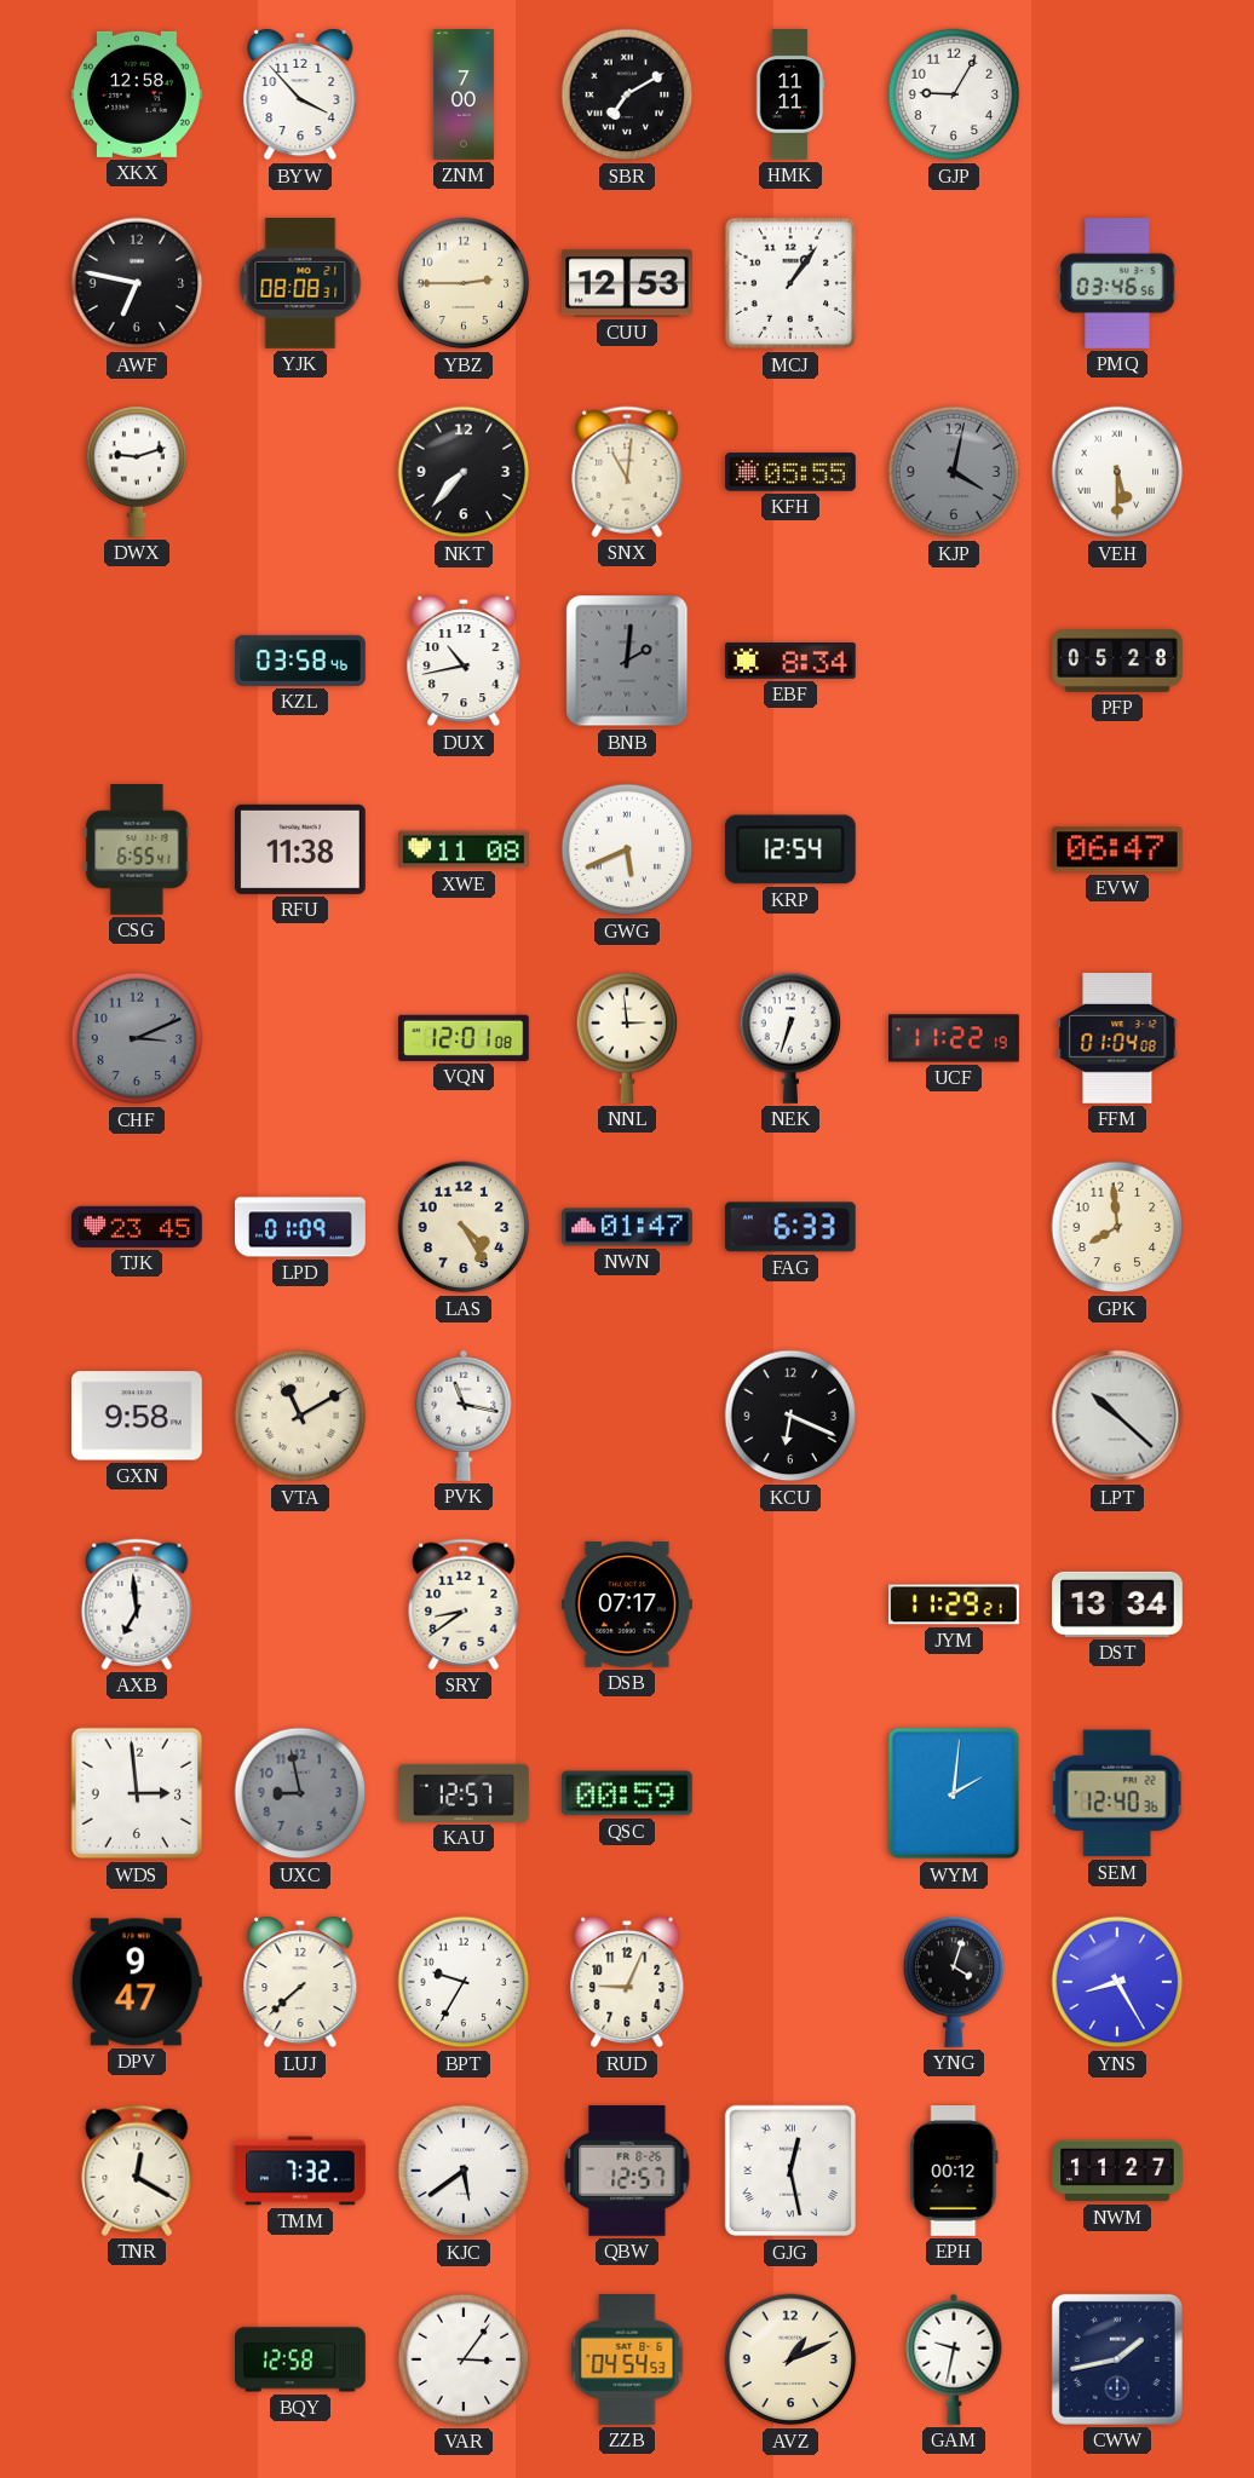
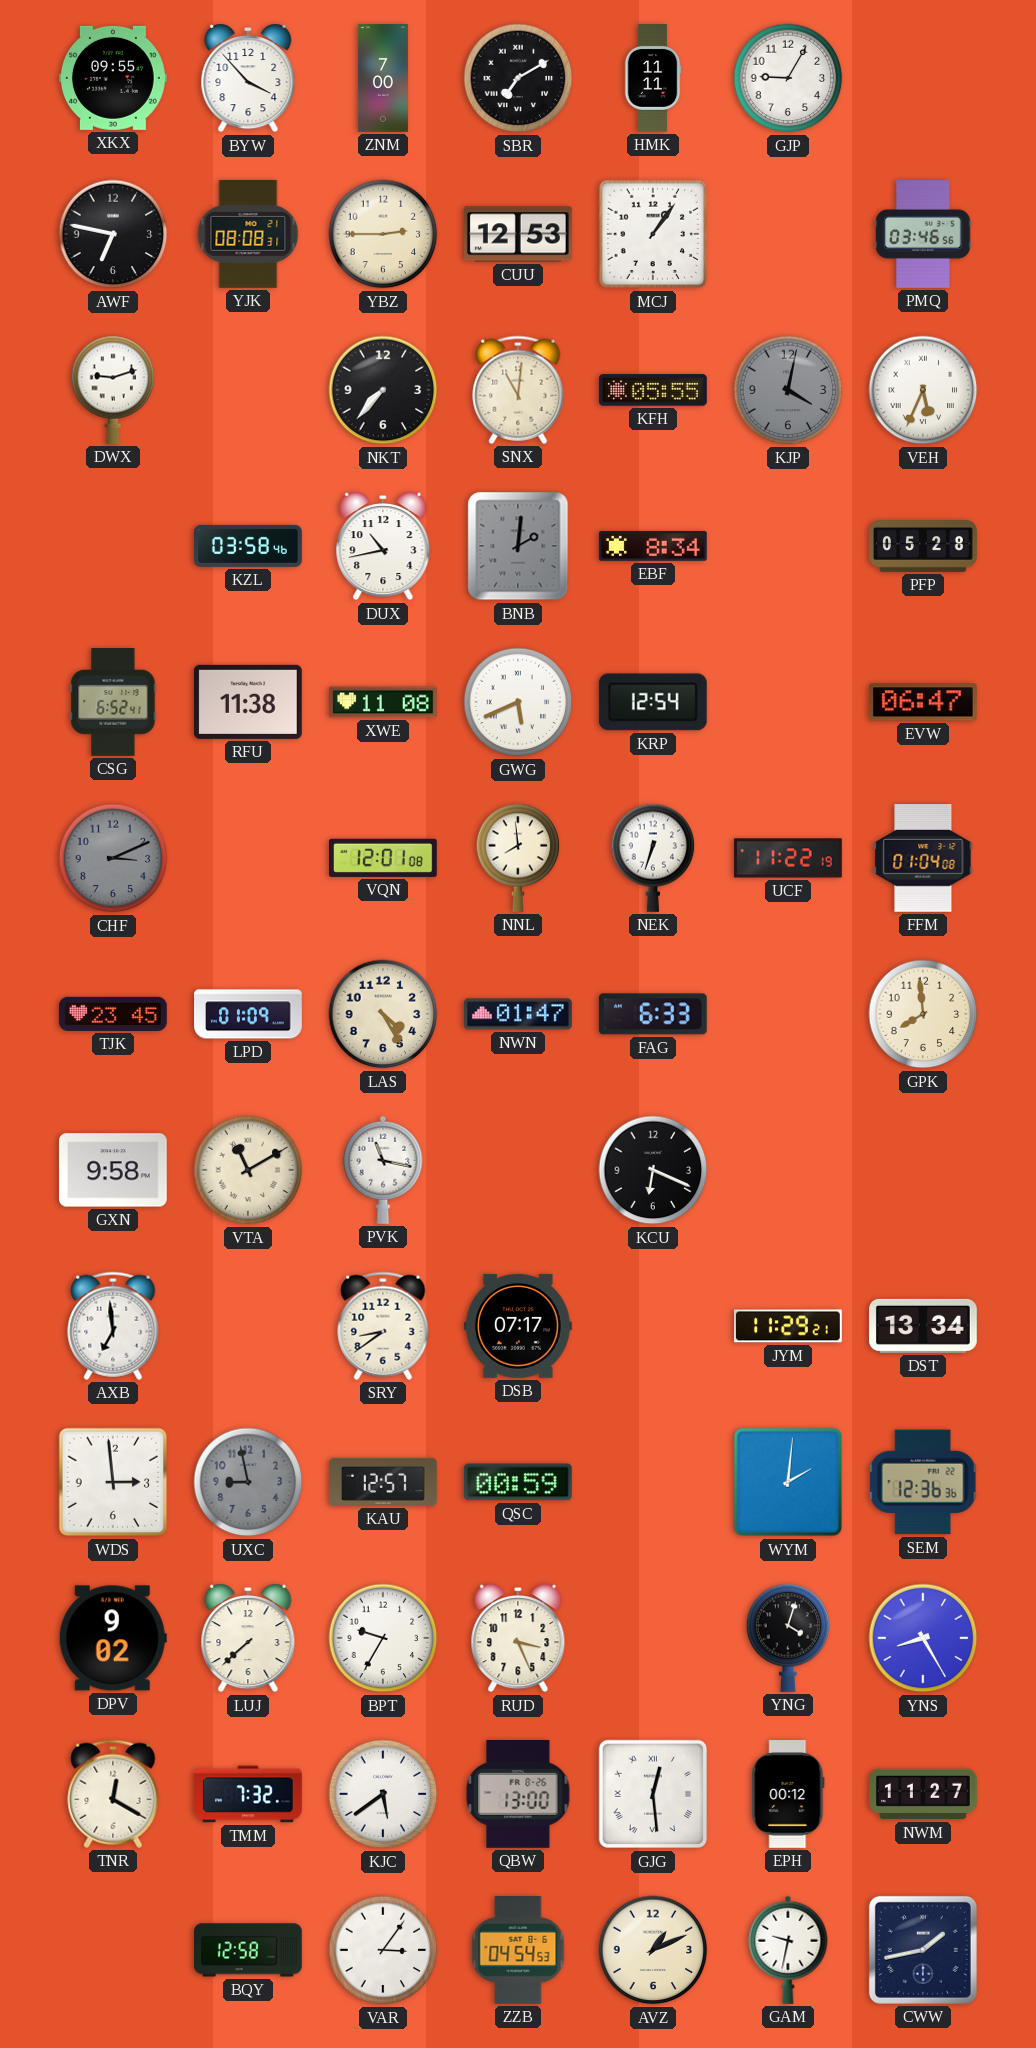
XKX: 12:58 -> 09:55
VEH: 5:30 -> 5:34
CSG: 6:55 -> 6:52
NNL: 2:59 -> 7:59
LPT: 10:22 -> none
SEM: 12:40 -> 12:36
DPV: 9:47 -> 9:02
RUD: 9:04 -> 3:26
QBW: 12:57 -> 13:00
GJG: 12:28 -> 12:29
